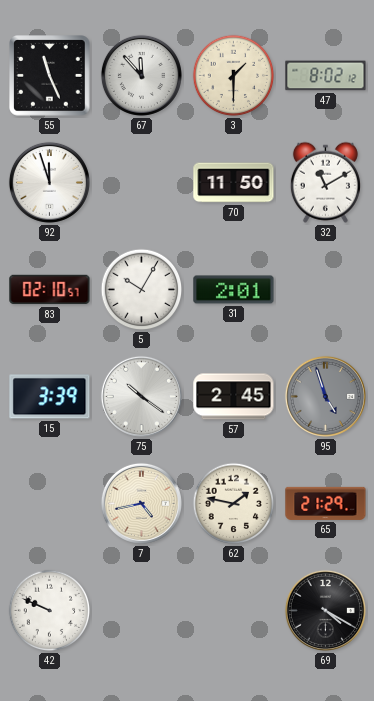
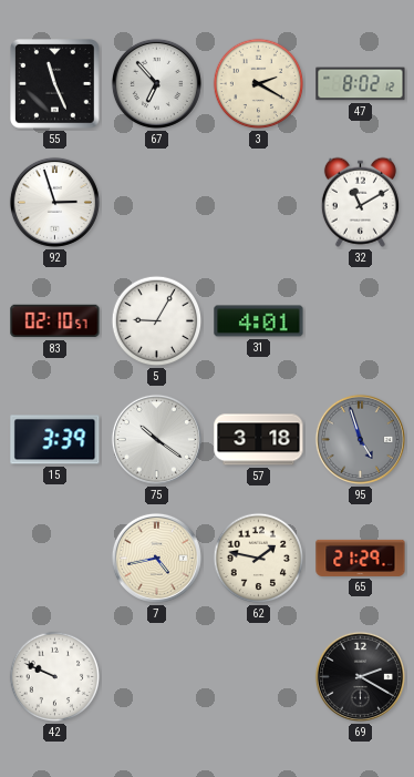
67: 11:53 -> 6:53
3: 1:30 -> 2:20
92: 11:57 -> 2:57
70: 11:50 -> none
5: 10:05 -> 9:05
31: 2:01 -> 4:01
57: 2:45 -> 3:18
69: 4:20 -> 2:20
